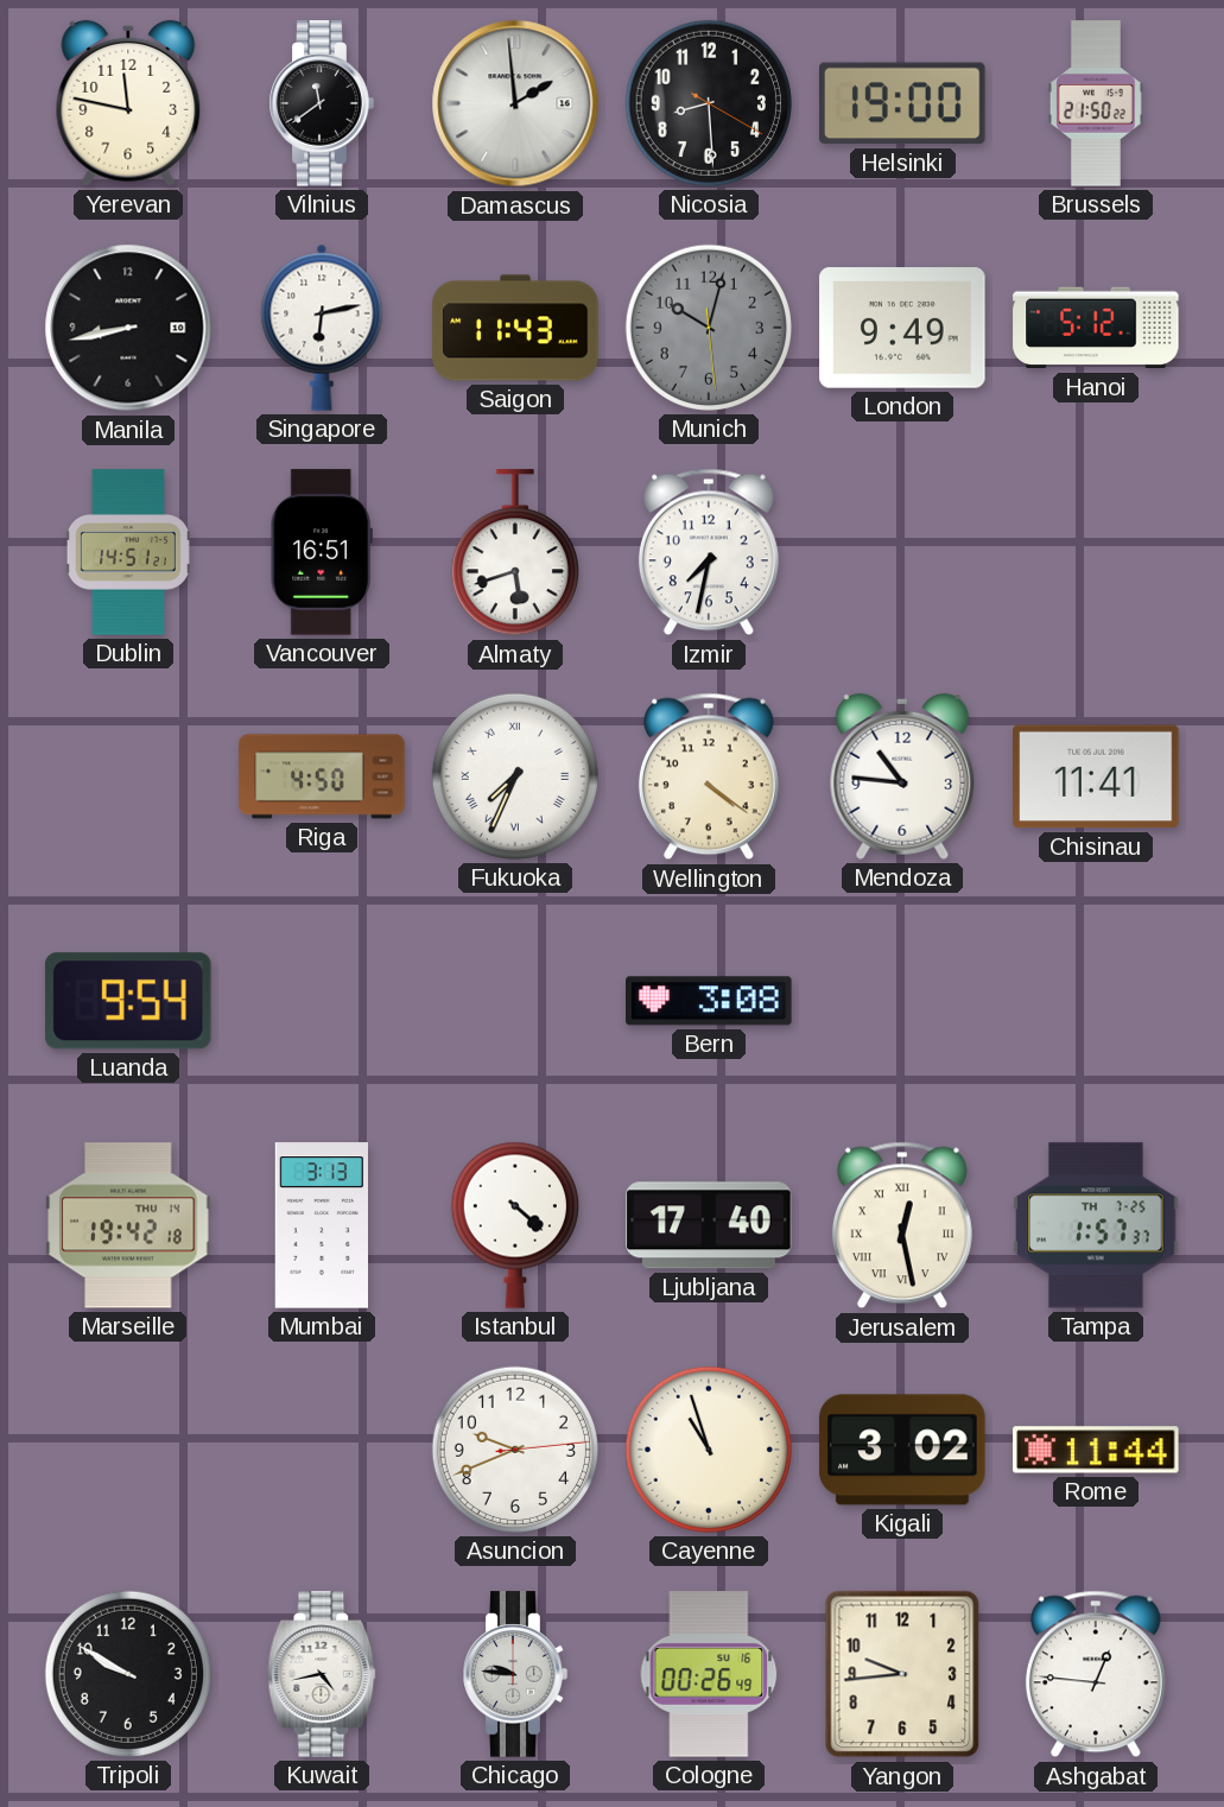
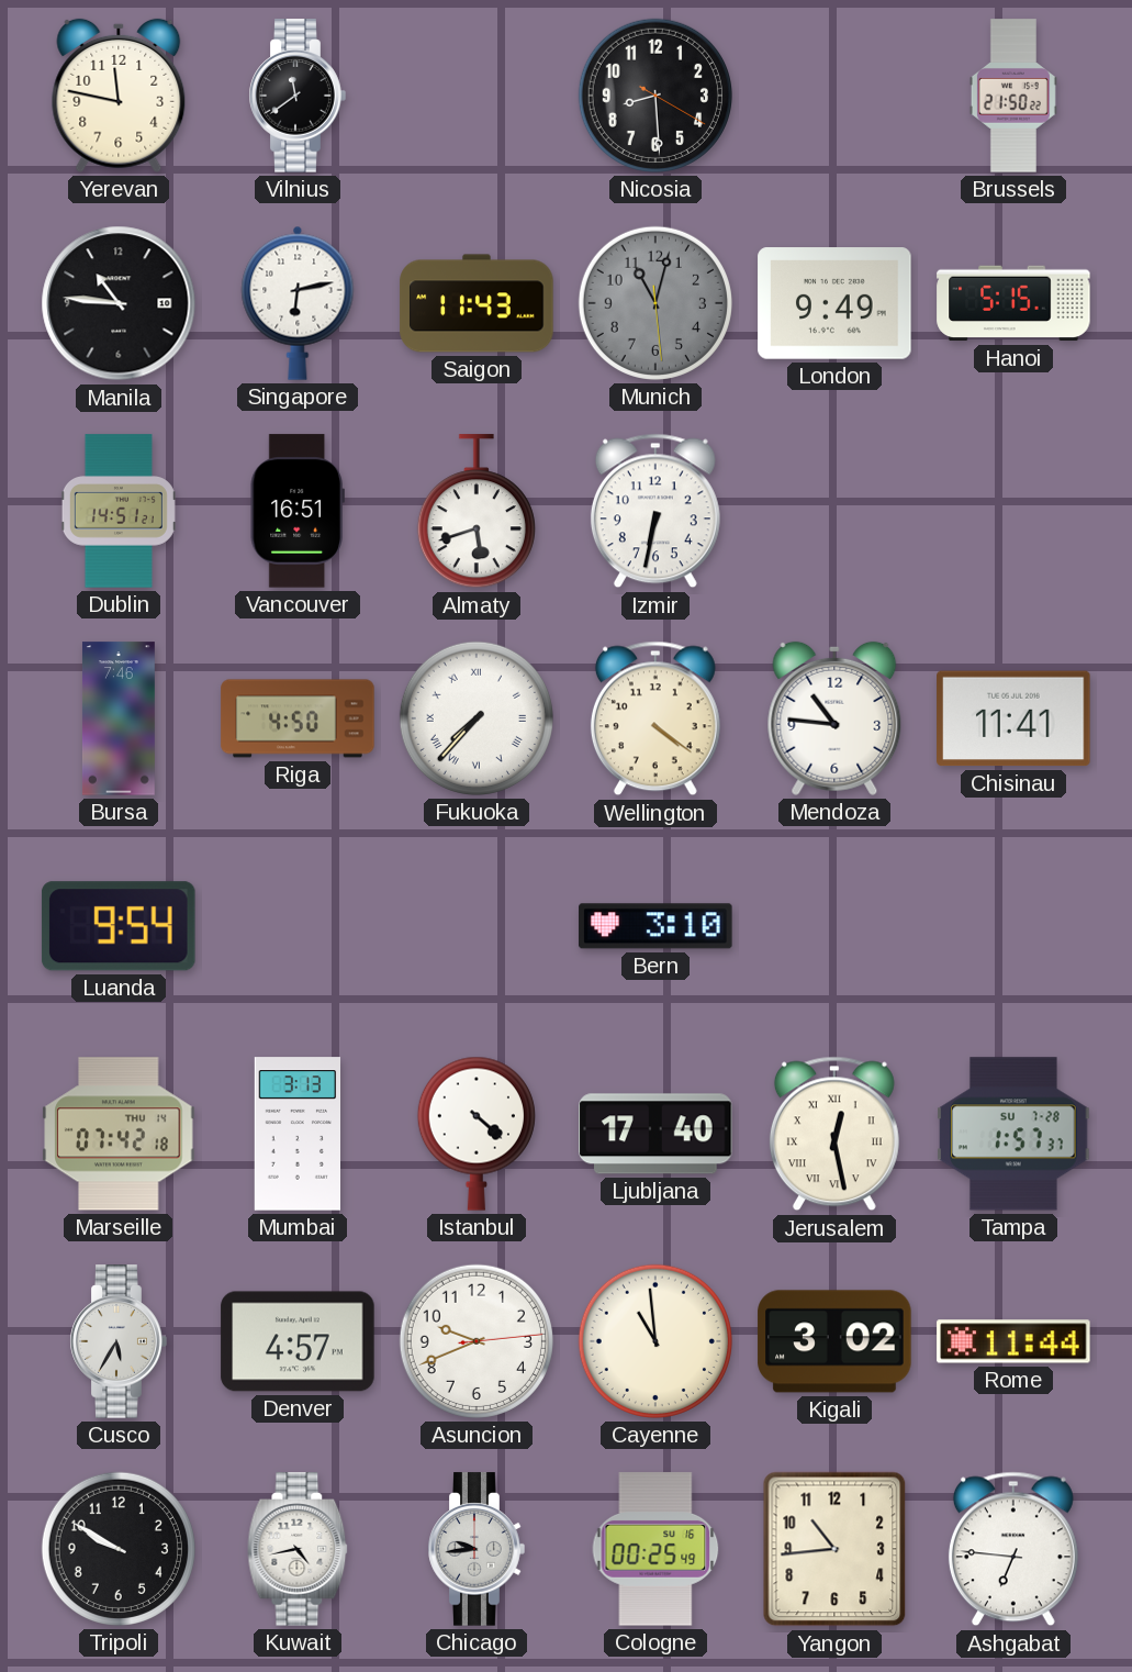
Damascus: 1:59 -> none
Helsinki: 19:00 -> none
Manila: 8:43 -> 10:46
Munich: 10:02 -> 11:02
Hanoi: 5:12 -> 5:15
Izmir: 7:32 -> 6:32
Bursa: none -> 7:46
Fukuoka: 7:34 -> 7:37
Bern: 3:08 -> 3:10
Marseille: 19:42 -> 07:42
Tampa date: TH 7-25 -> SU 7-28
Cusco: none -> 5:35
Denver: none -> 4:57
Cayenne: 10:57 -> 10:59
Chicago: 9:46 -> 9:44
Cologne: 00:26 -> 00:25
Yangon: 9:44 -> 10:44
Ashgabat: 12:46 -> 6:46
